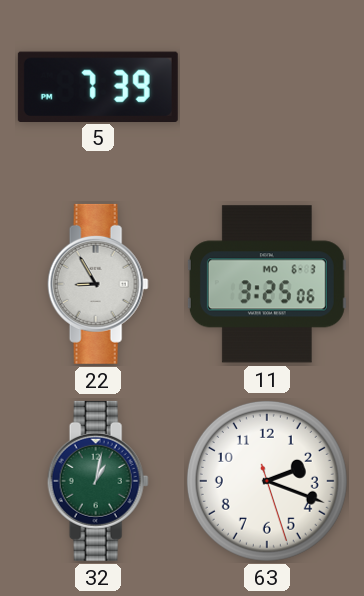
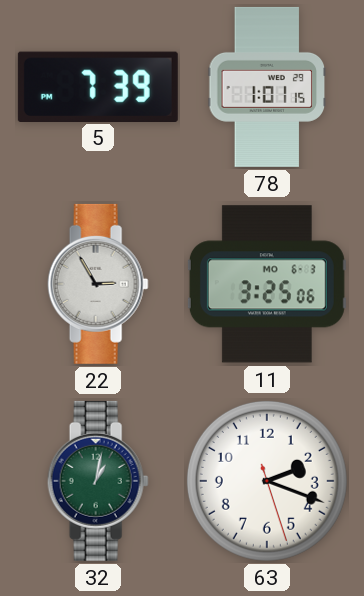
78: none -> 1:01
22: 8:55 -> 2:55
